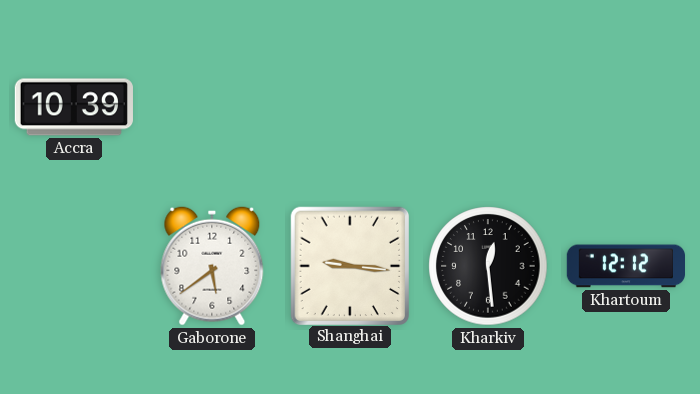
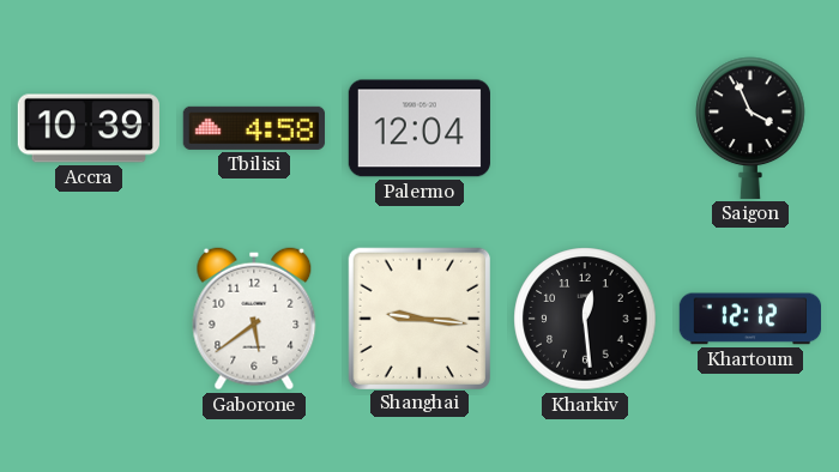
Tbilisi: none -> 4:58
Palermo: none -> 12:04
Saigon: none -> 3:56
